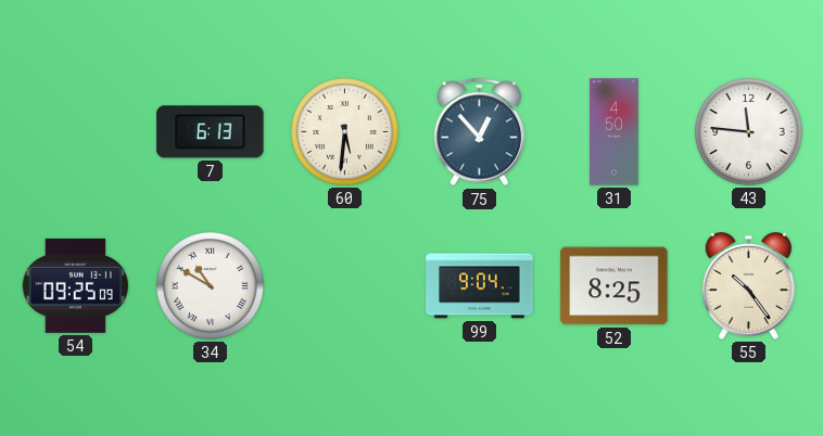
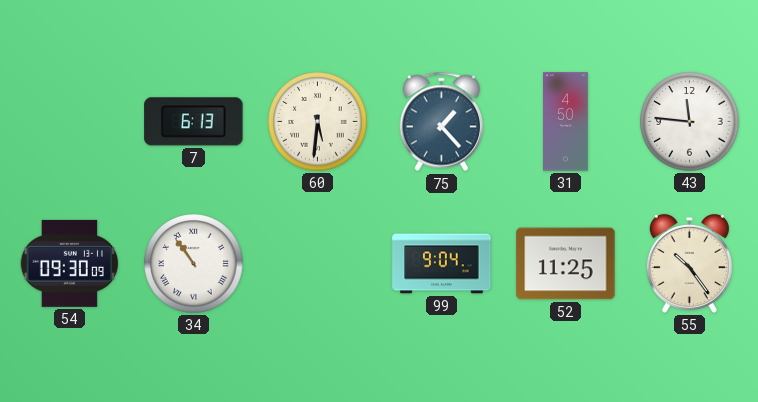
75: 12:53 -> 1:23
54: 09:25 -> 09:30
34: 10:50 -> 10:54
52: 8:25 -> 11:25
